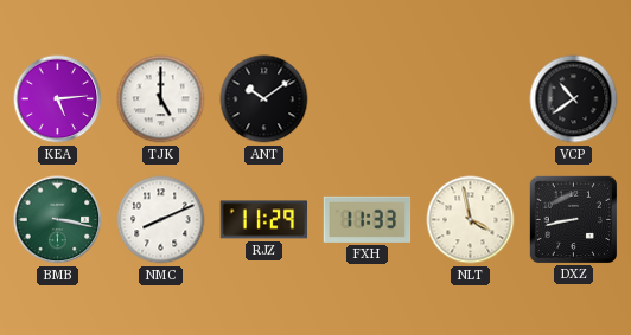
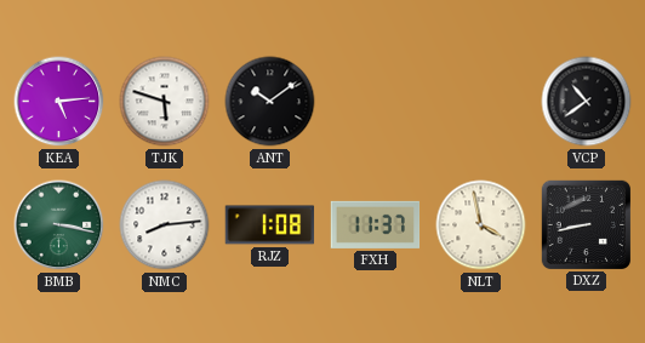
TJK: 5:00 -> 5:48
NMC: 8:11 -> 8:14
RJZ: 11:29 -> 1:08
FXH: 11:33 -> 11:37
